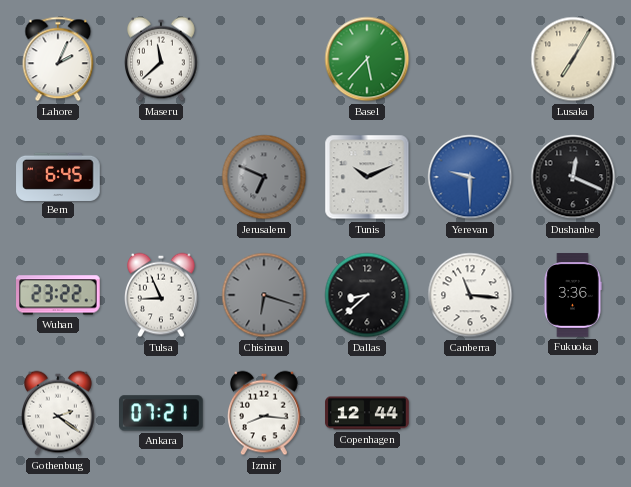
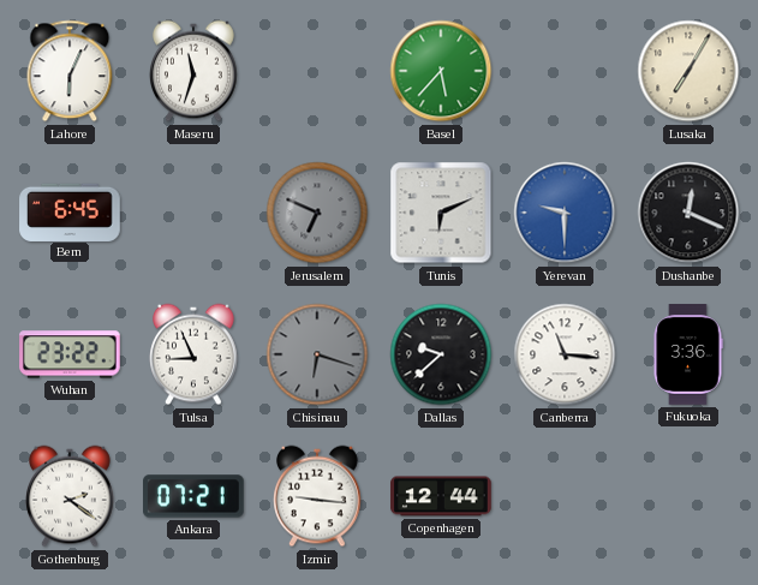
Lahore: 2:04 -> 6:04
Maseru: 11:38 -> 11:33
Tunis: 10:11 -> 6:11
Dallas: 8:38 -> 9:38
Izmir: 8:16 -> 9:16
